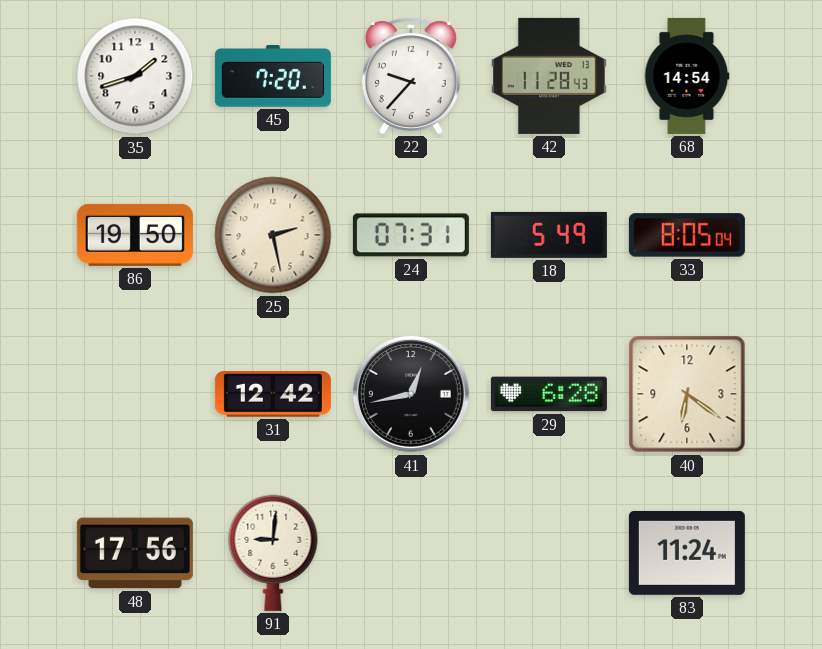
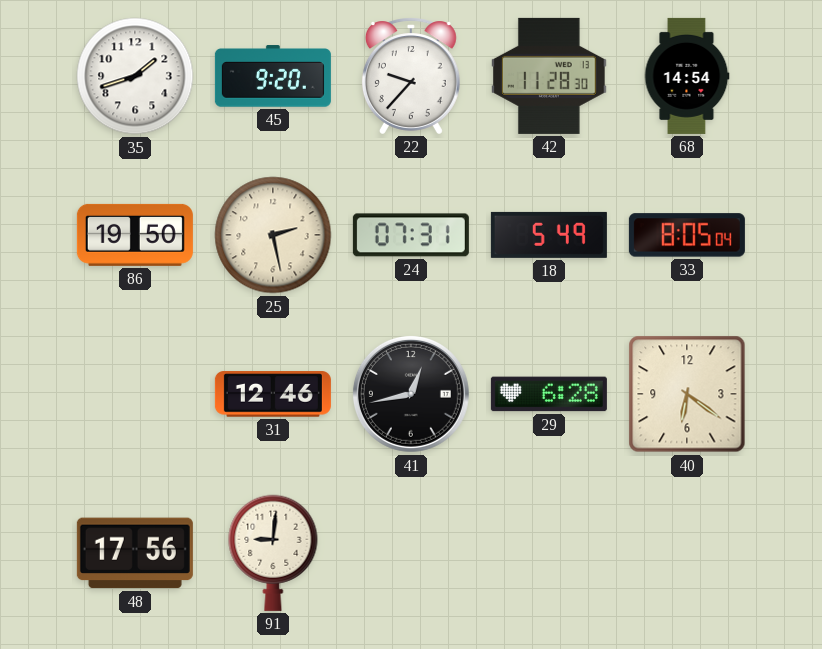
45: 7:20 -> 9:20
42: 11:28:43 -> 11:28:30
31: 12:42 -> 12:46
83: 11:24 -> none
